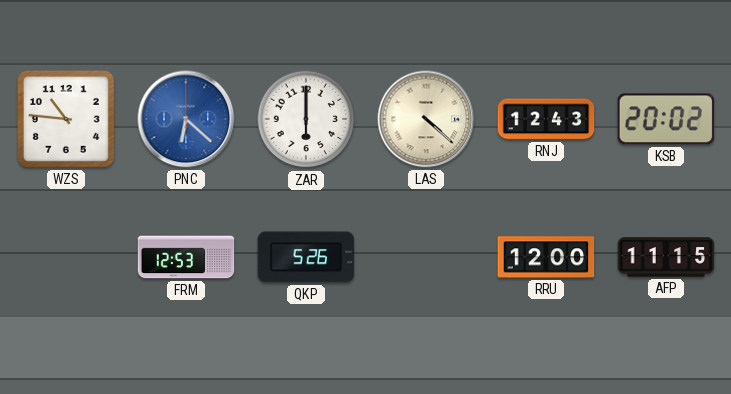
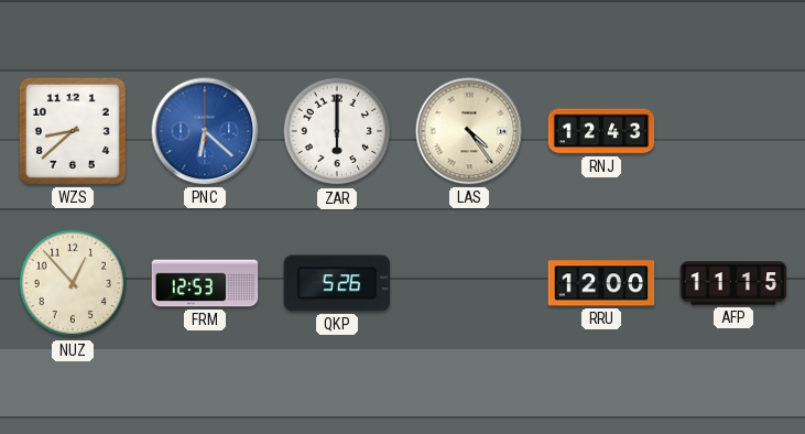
WZS: 10:46 -> 8:38
LAS: 4:22 -> 4:24
KSB: 20:02 -> none
NUZ: none -> 12:53
